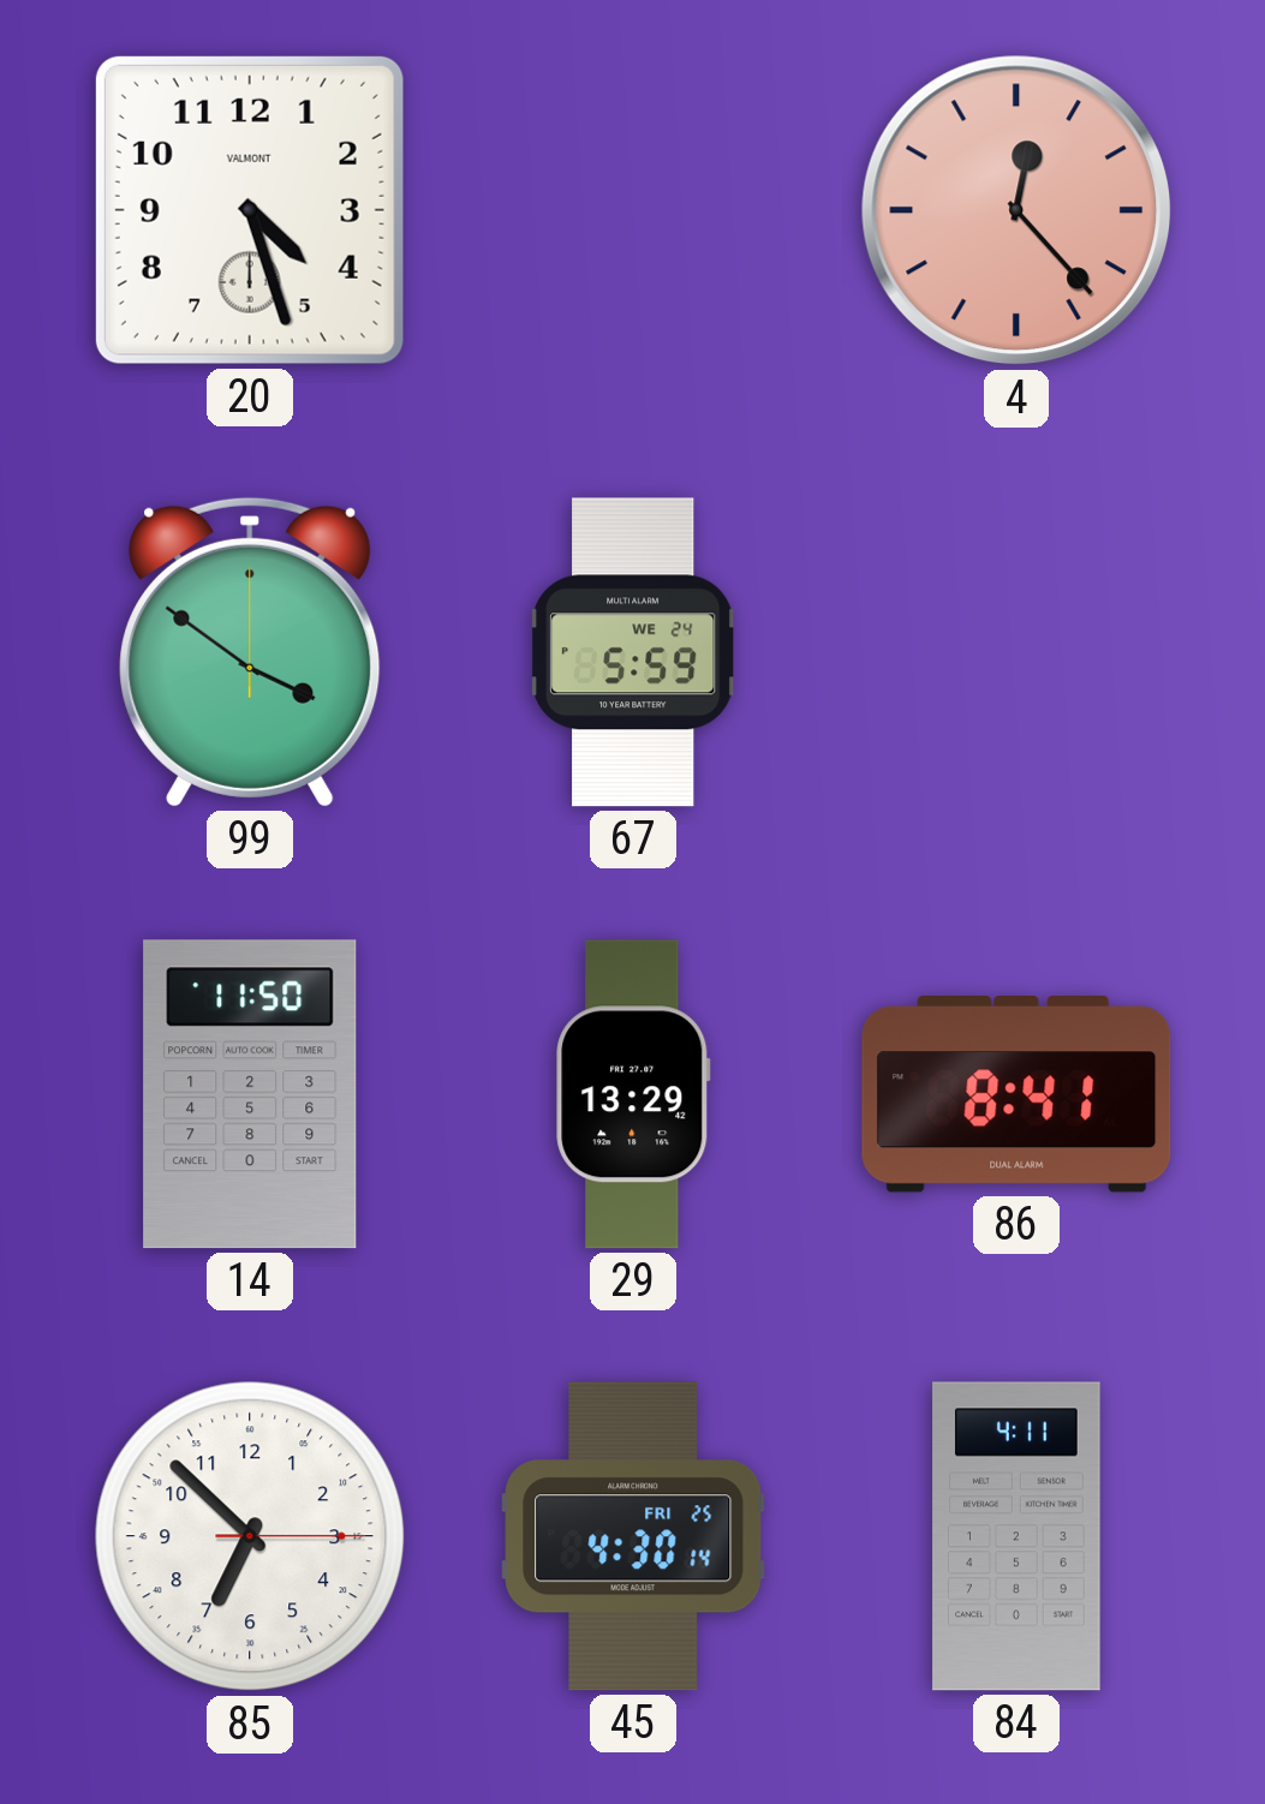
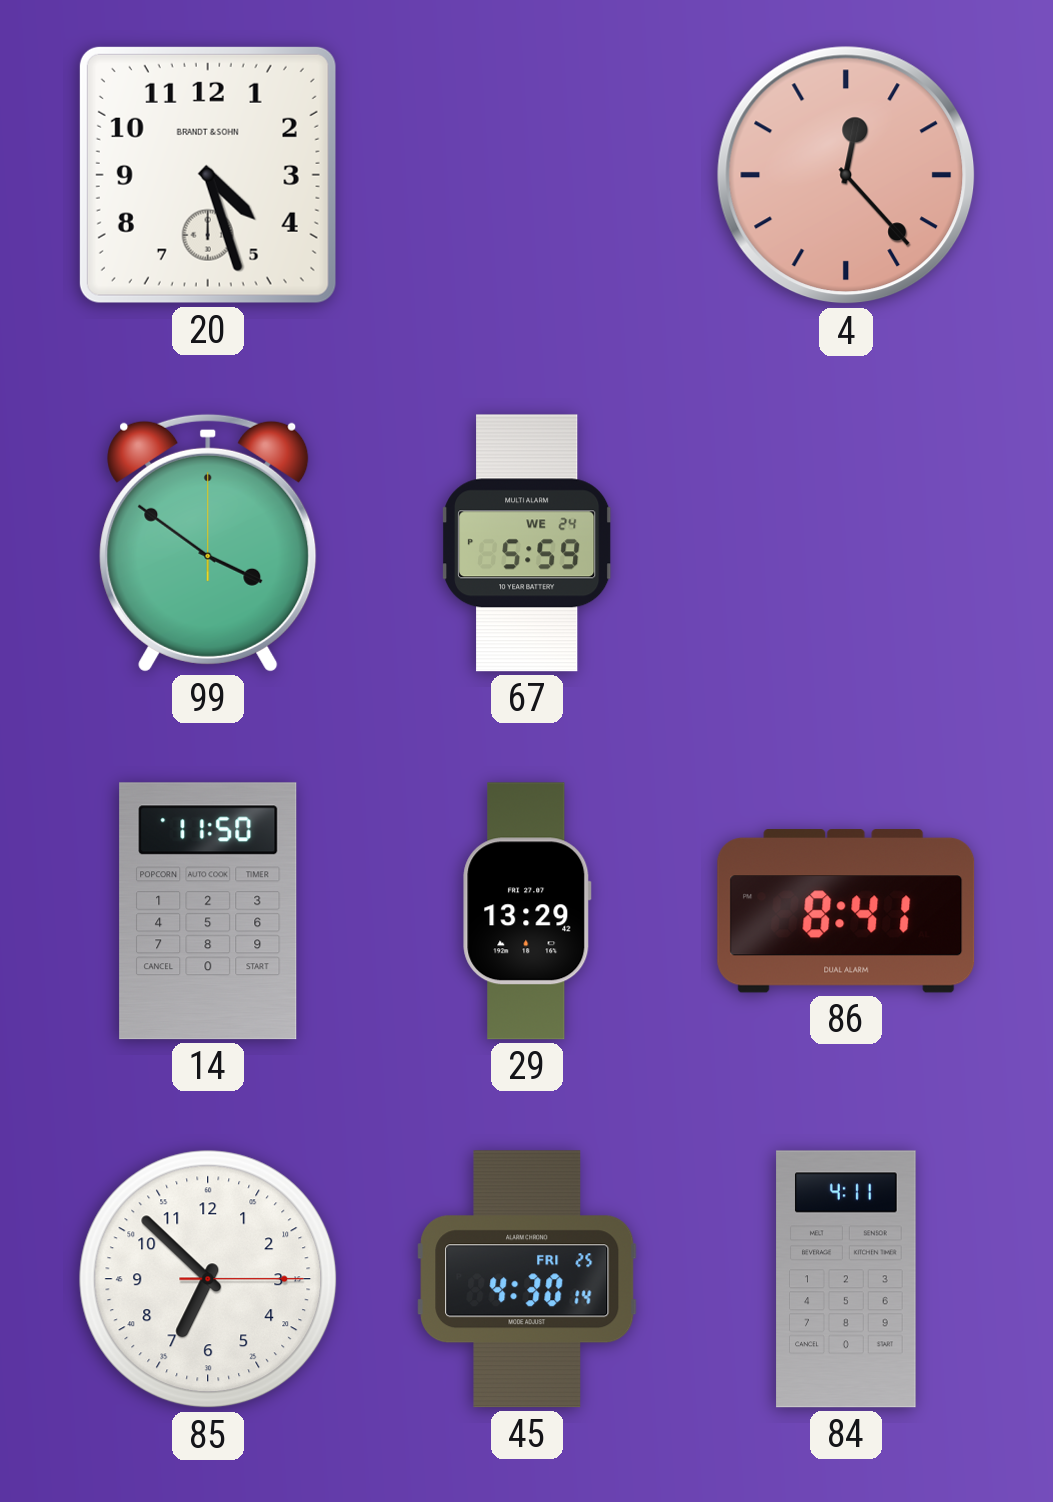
20 brand: VALMONT -> BRANDT & SOHN
